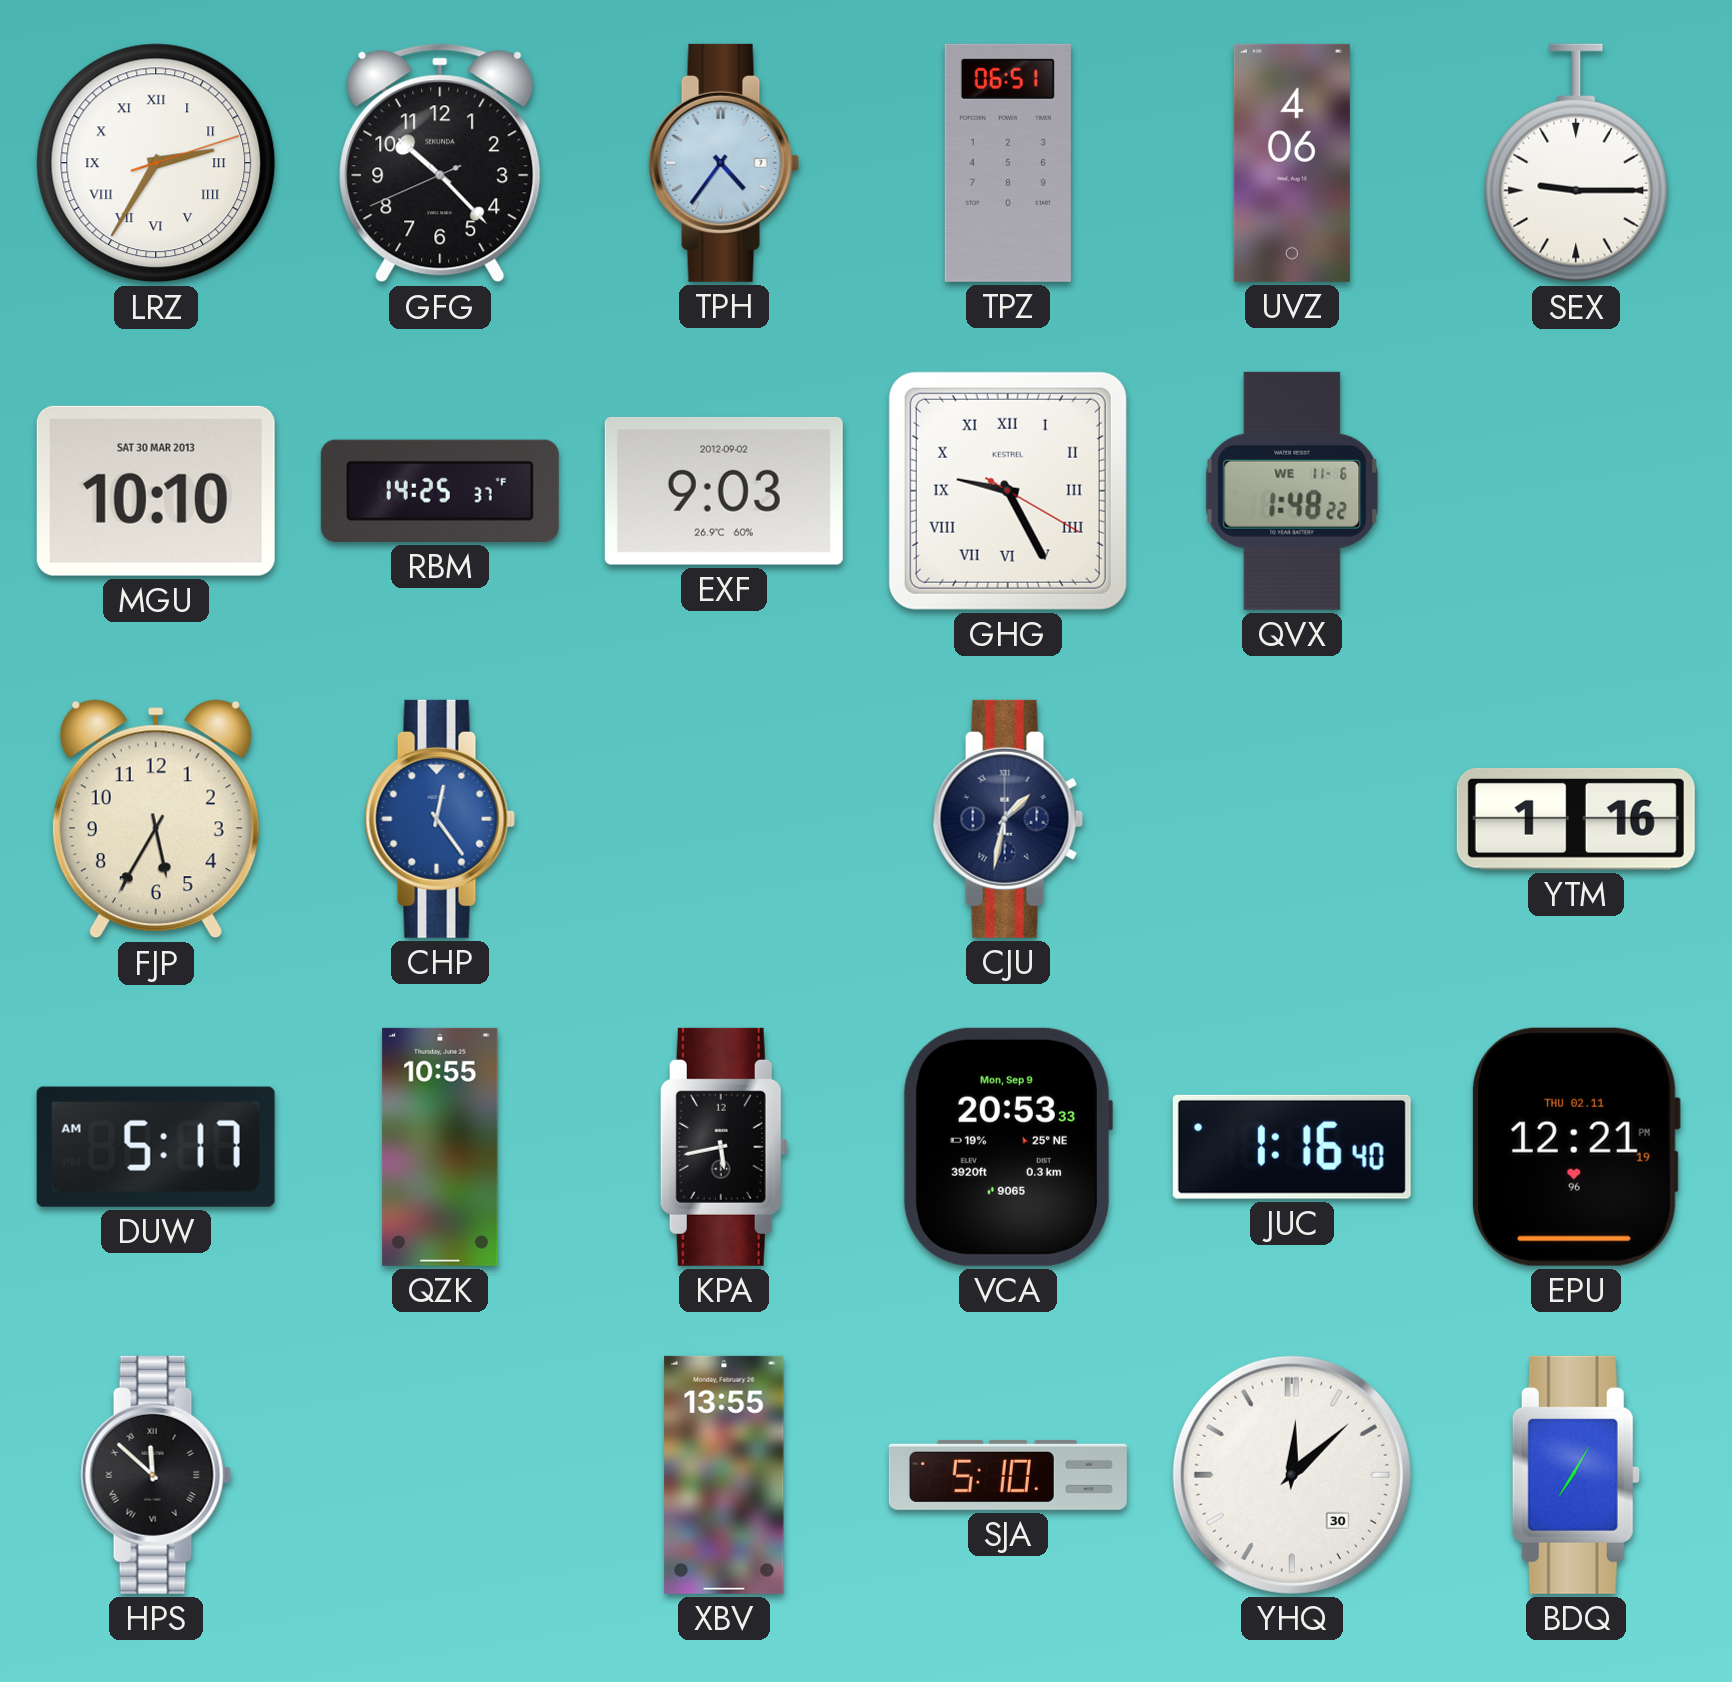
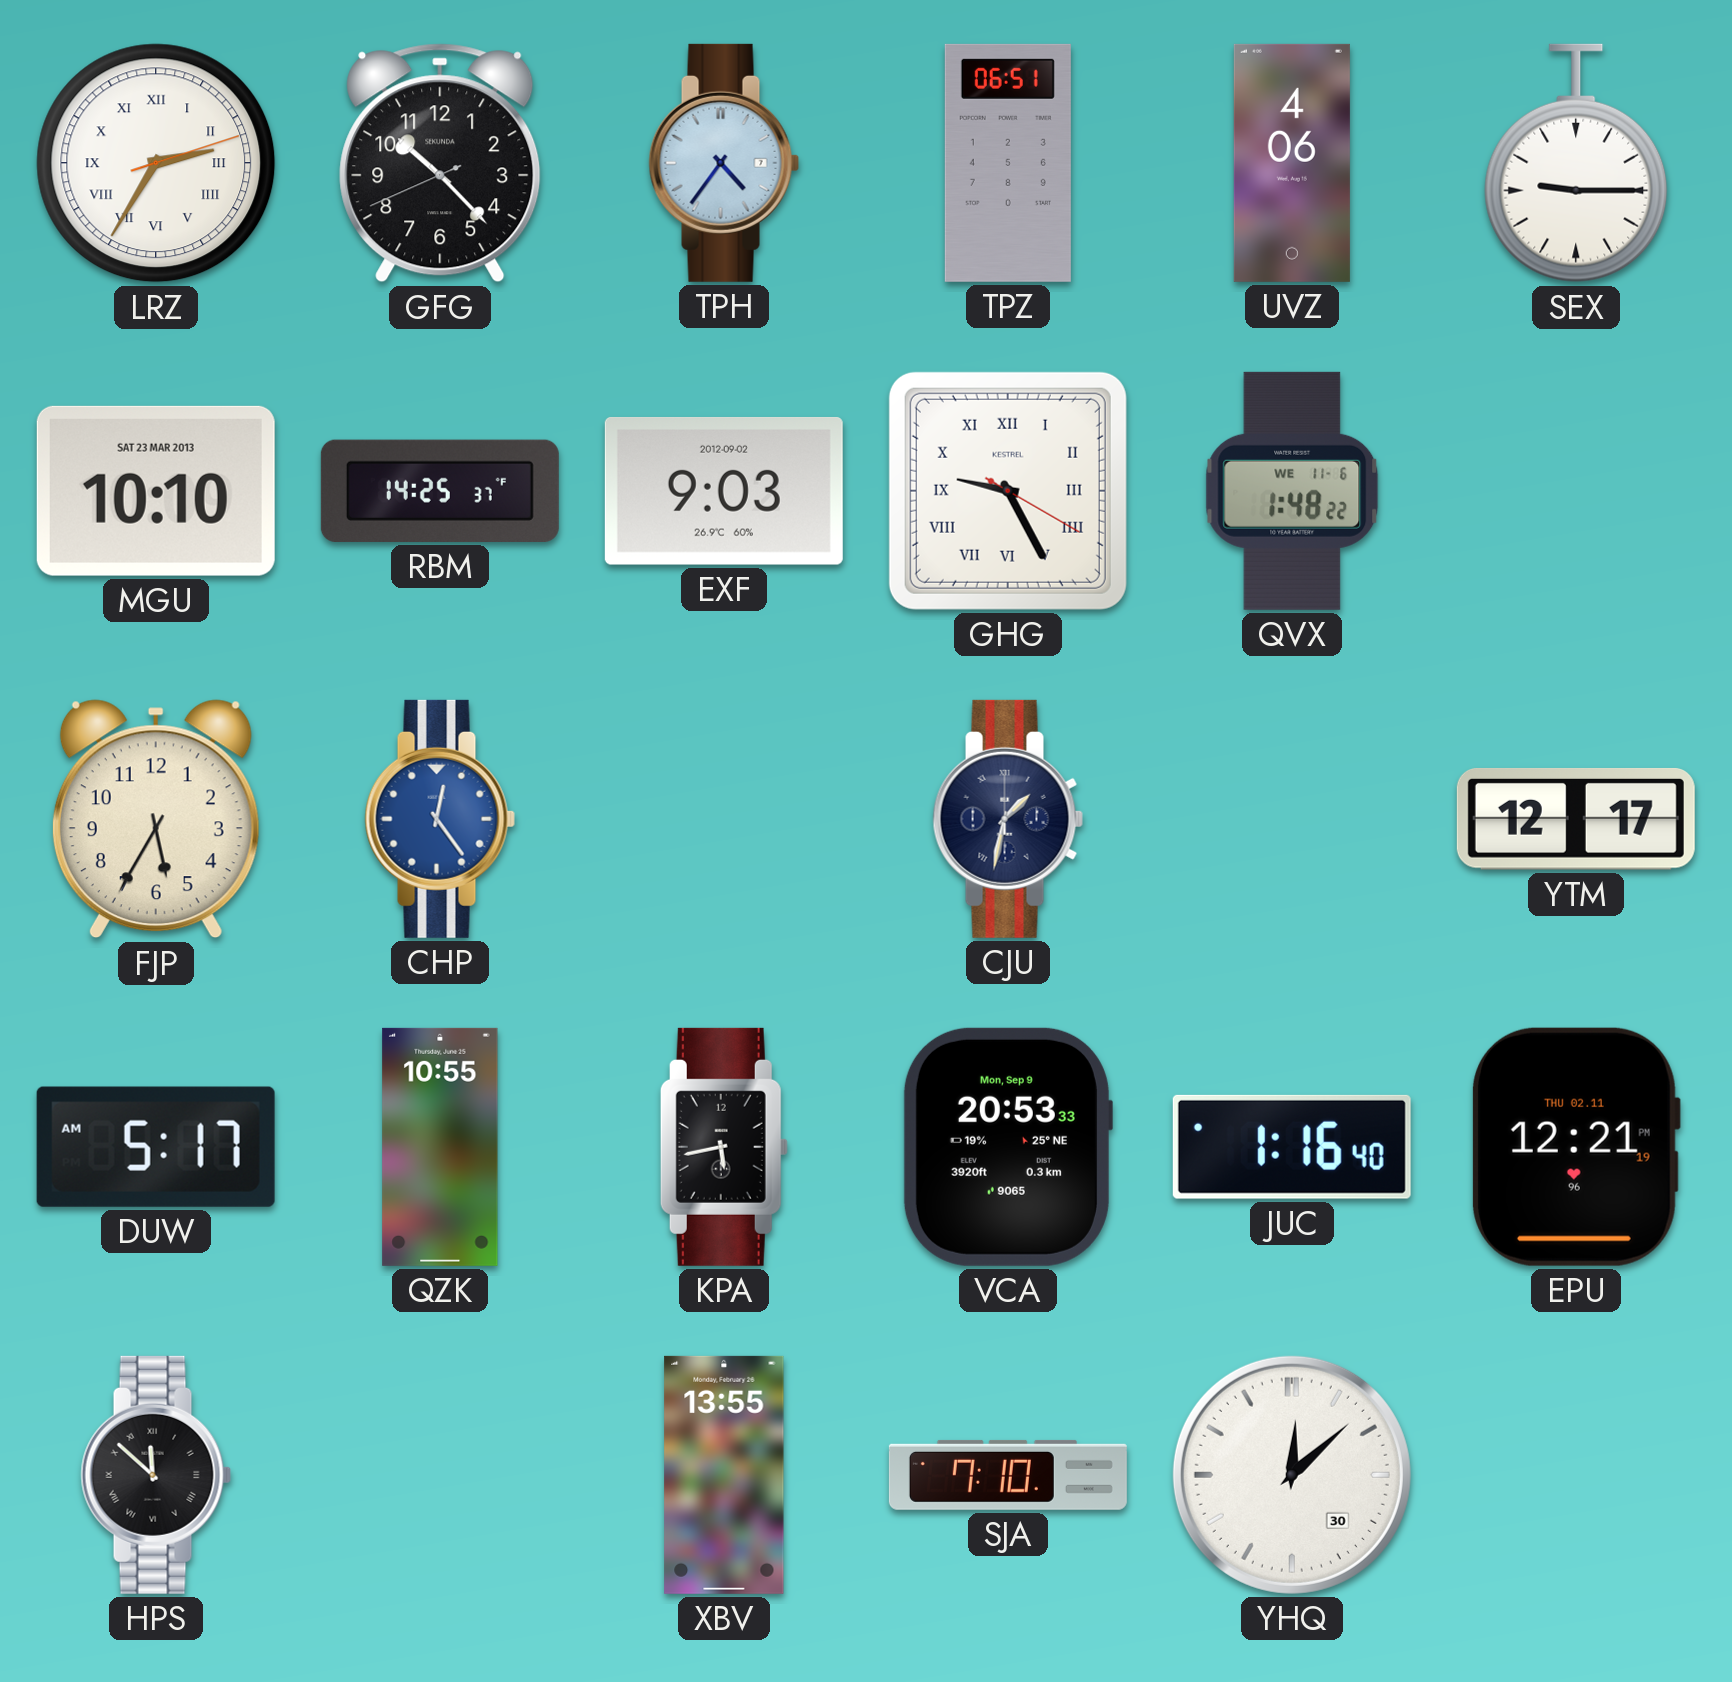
MGU date: SAT 30 MAR 2013 -> SAT 23 MAR 2013
YTM: 1:16 -> 12:17
SJA: 5:10 -> 7:10
BDQ: 7:05 -> none
